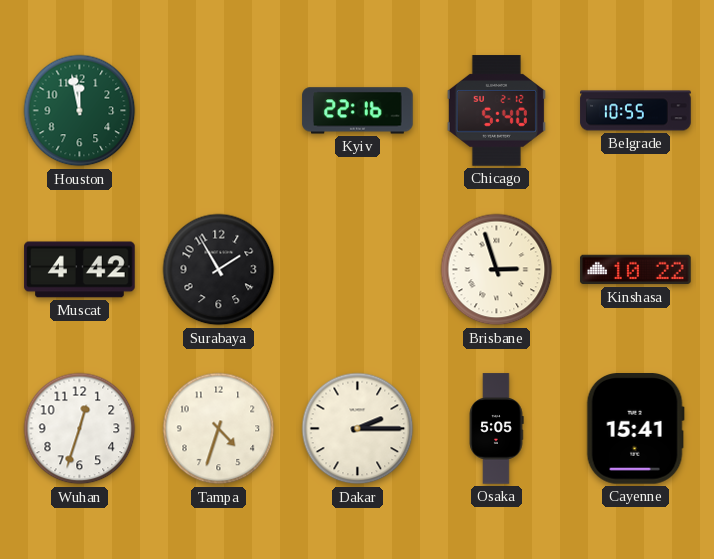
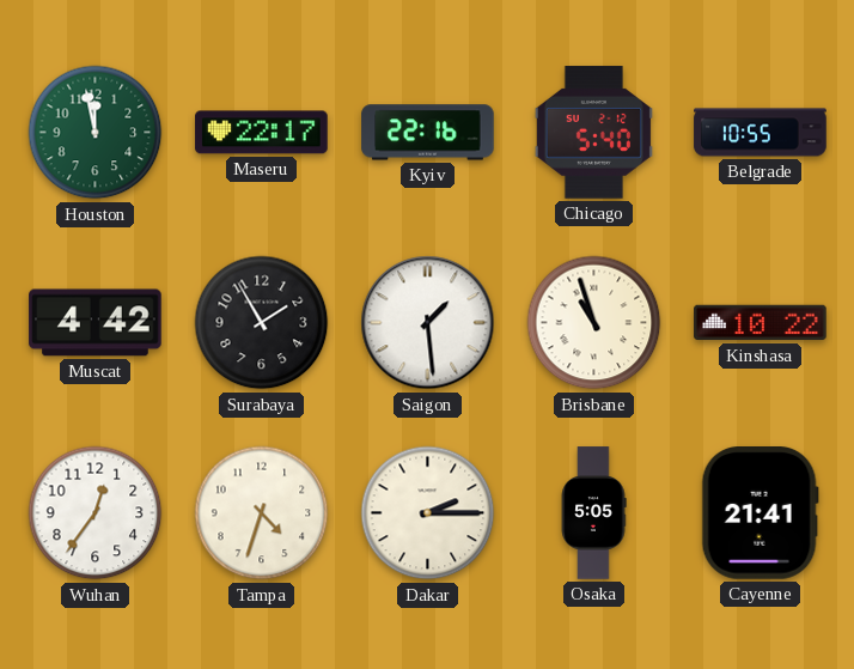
Maseru: none -> 22:17
Saigon: none -> 1:29
Brisbane: 2:57 -> 10:57
Wuhan: 12:33 -> 12:36
Cayenne: 15:41 -> 21:41
